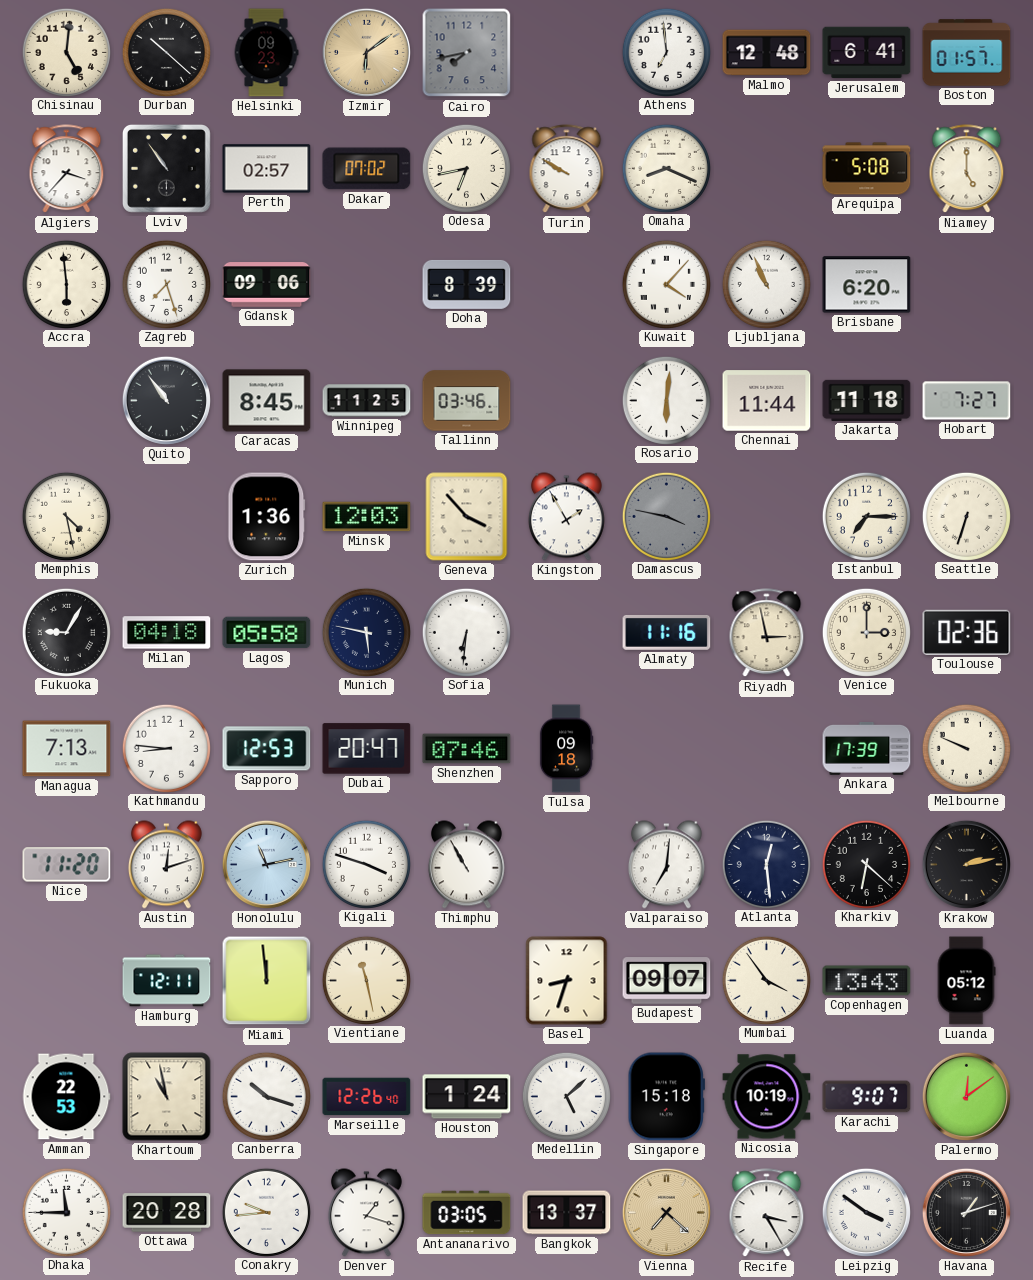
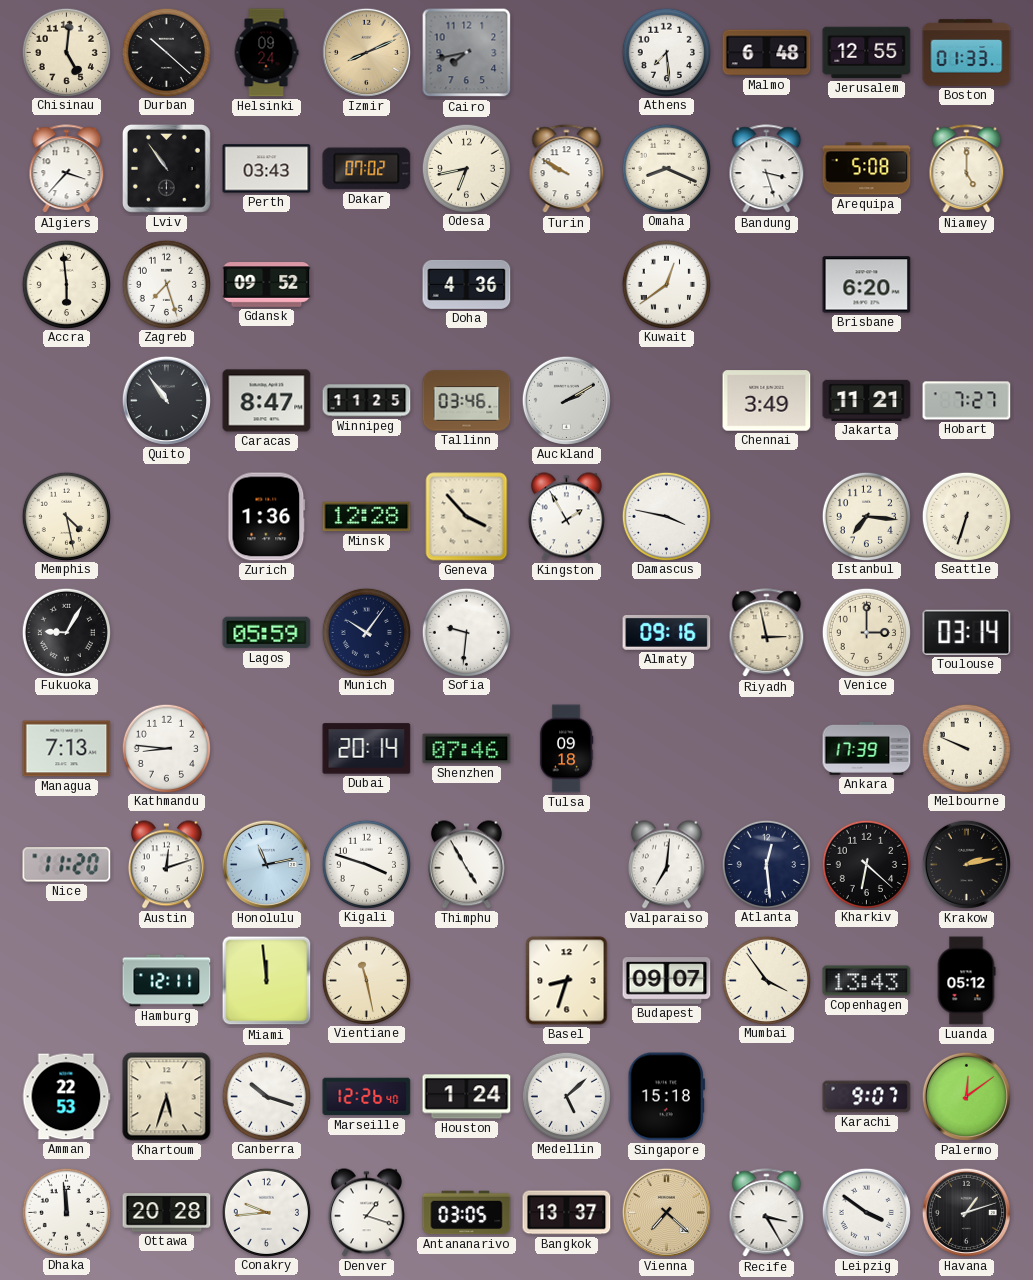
Helsinki: 09:23 -> 09:24
Izmir: 6:09 -> 8:11
Athens: 6:59 -> 7:29
Malmo: 12:48 -> 6:48
Jerusalem: 6:41 -> 12:55
Boston: 01:57 -> 01:33
Perth: 02:57 -> 03:43
Bandung: none -> 3:27
Gdansk: 09:06 -> 09:52
Doha: 8:39 -> 4:36
Kuwait: 4:07 -> 12:39
Ljubljana: 10:56 -> none
Caracas: 8:45 -> 8:47
Auckland: none -> 2:10
Rosario: 6:01 -> none
Chennai: 11:44 -> 3:49
Jakarta: 11:18 -> 11:21
Minsk: 12:03 -> 12:28
Damascus dial: grey -> white
Istanbul: 7:15 -> 7:16
Milan: 04:18 -> none
Lagos: 05:58 -> 05:59
Munich: 5:47 -> 10:06
Sofia: 6:31 -> 9:31
Almaty: 11:16 -> 09:16
Toulouse: 02:36 -> 03:14
Sapporo: 12:53 -> none
Dubai: 20:47 -> 20:14
Thimphu: 10:55 -> 4:55
Khartoum: 10:58 -> 5:33
Nicosia: 10:19 -> none
Dhaka: 11:45 -> 11:59
